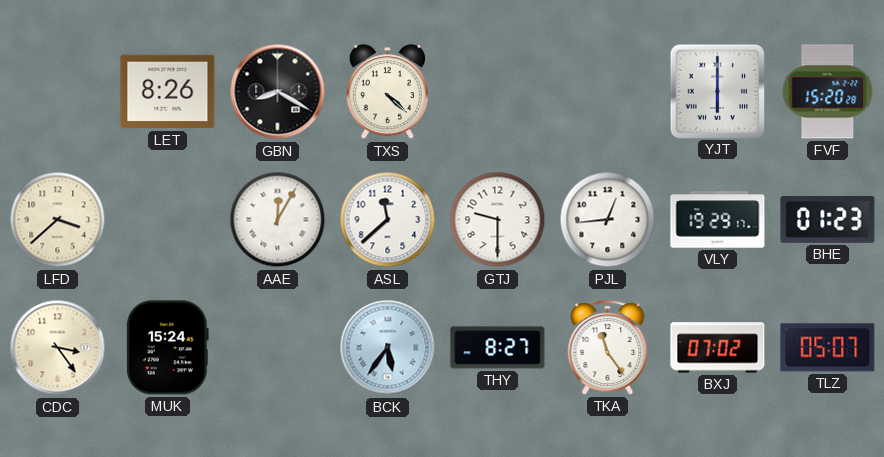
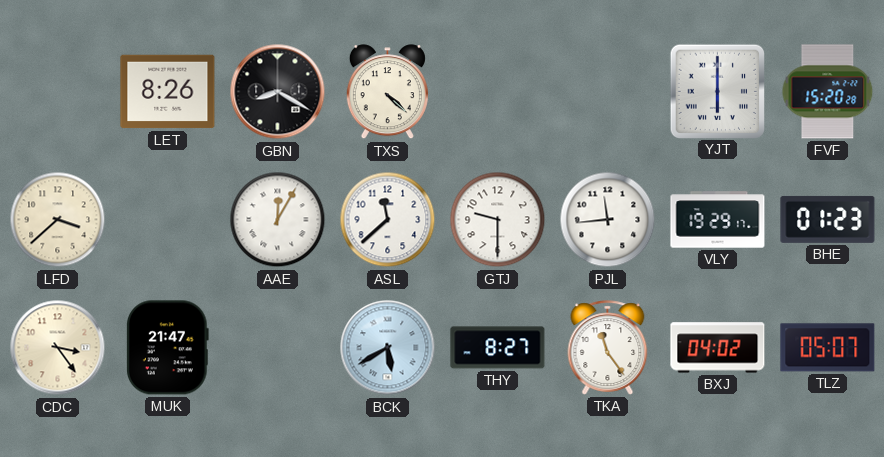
PJL: 12:44 -> 11:44
MUK: 15:24 -> 21:47
BCK: 5:36 -> 5:40
BXJ: 07:02 -> 04:02
